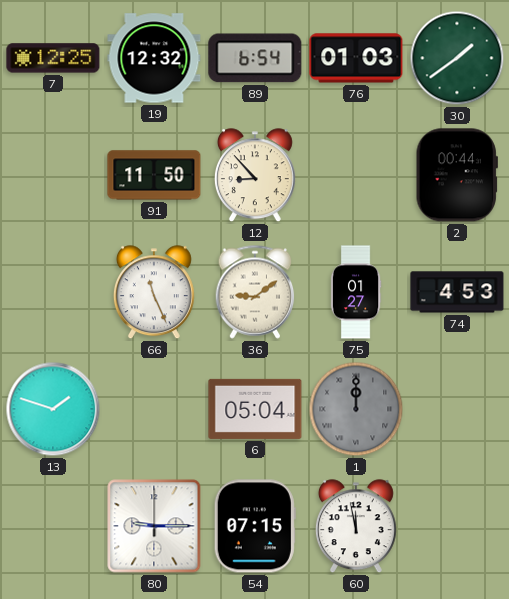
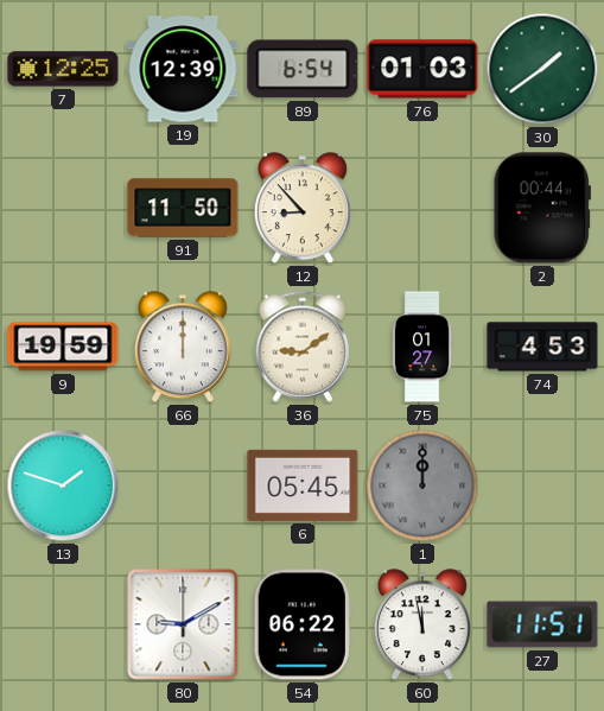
19: 12:32 -> 12:39
9: none -> 19:59
66: 11:26 -> 12:00
6: 05:04 -> 05:45
80: 9:15 -> 9:10
54: 07:15 -> 06:22
27: none -> 11:51
